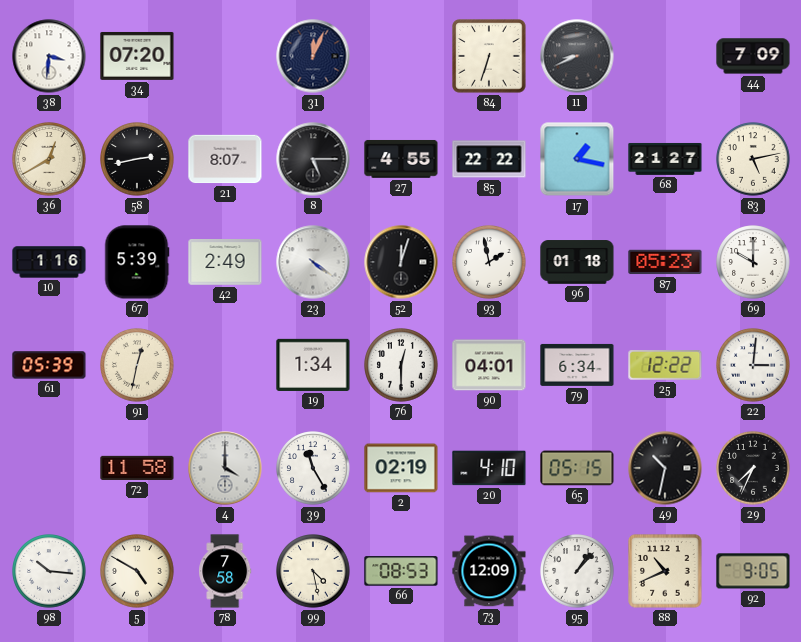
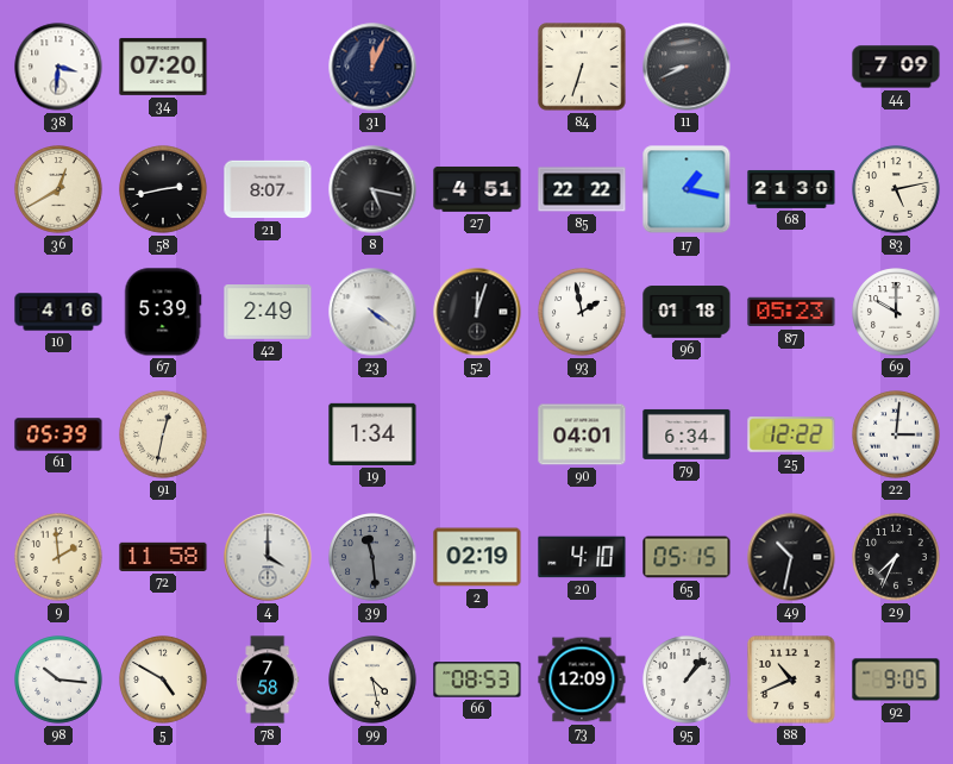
8: 5:15 -> 5:17
27: 4:55 -> 4:51
68: 21:27 -> 21:30
10: 1:16 -> 4:16
76: 12:30 -> none
9: none -> 1:59
39: 11:25 -> 11:29
39 dial: white -> grey
